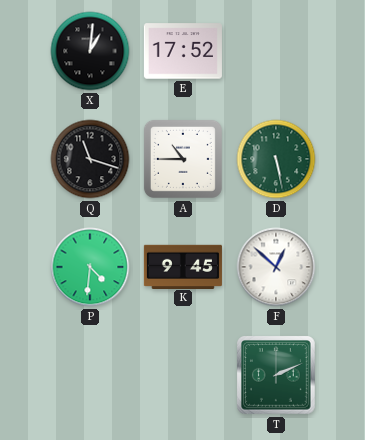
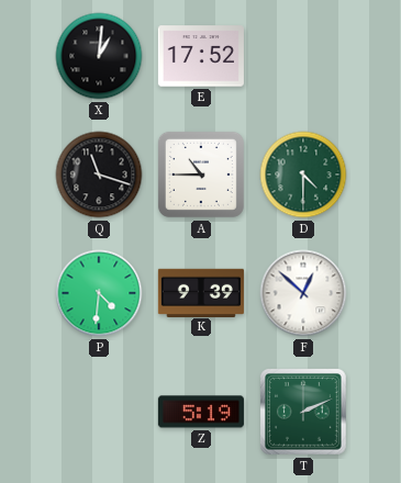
D: 5:28 -> 4:30
K: 9:45 -> 9:39
Z: none -> 5:19
